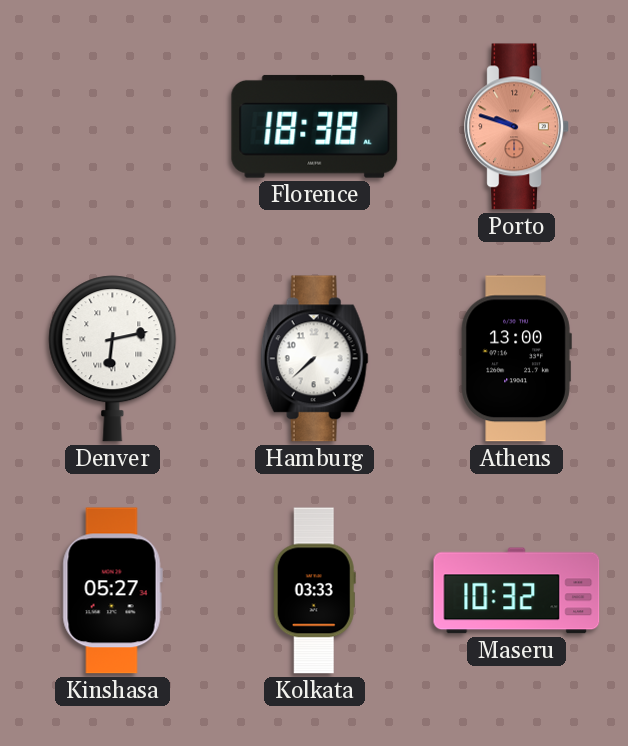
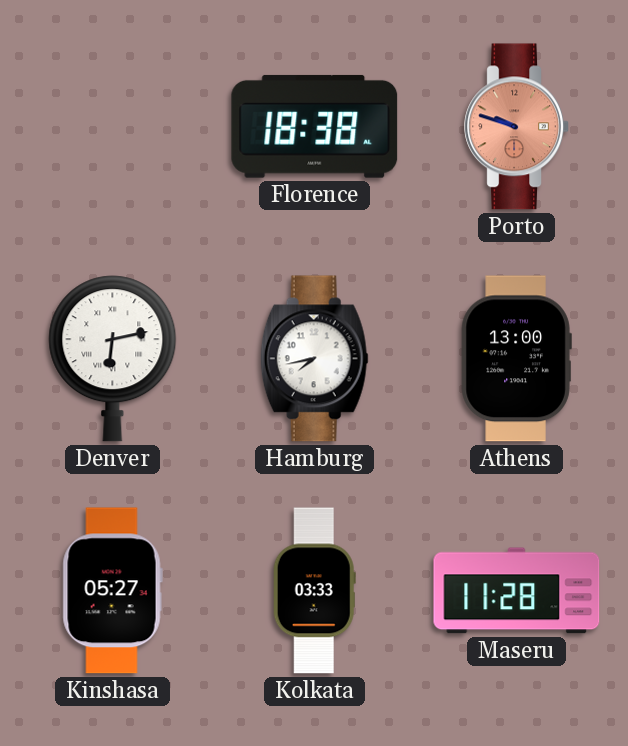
Hamburg: 7:38 -> 7:43
Maseru: 10:32 -> 11:28
